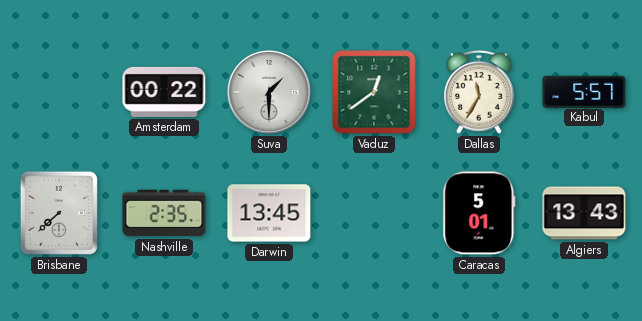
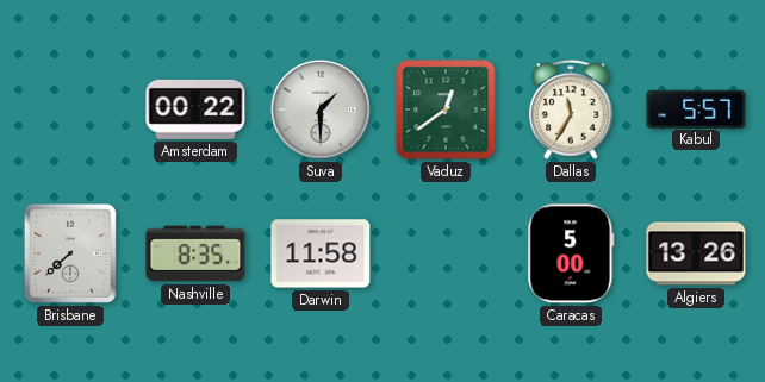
Nashville: 2:35 -> 8:35
Darwin: 13:45 -> 11:58
Caracas: 5:01 -> 5:00
Algiers: 13:43 -> 13:26
